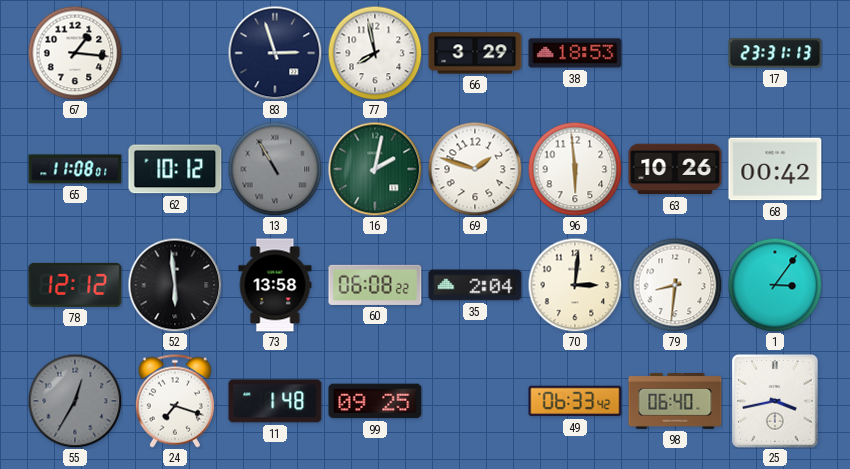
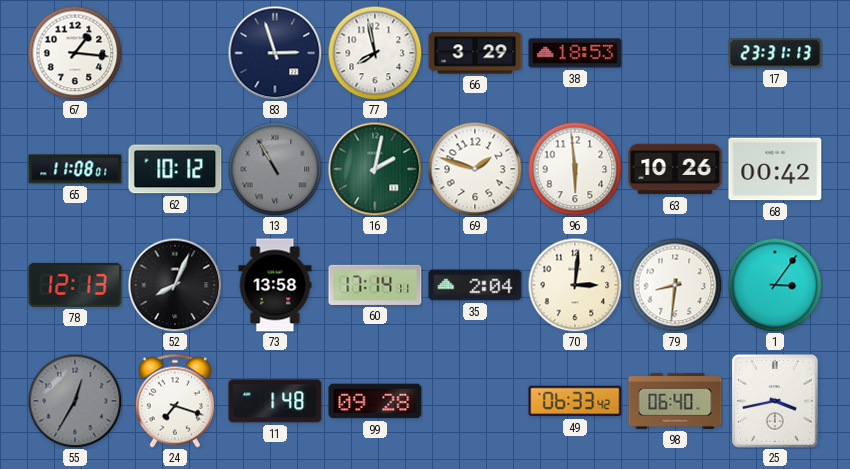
78: 12:12 -> 12:13
52: 5:59 -> 8:04
60: 06:08 -> 17:14
99: 09:25 -> 09:28
